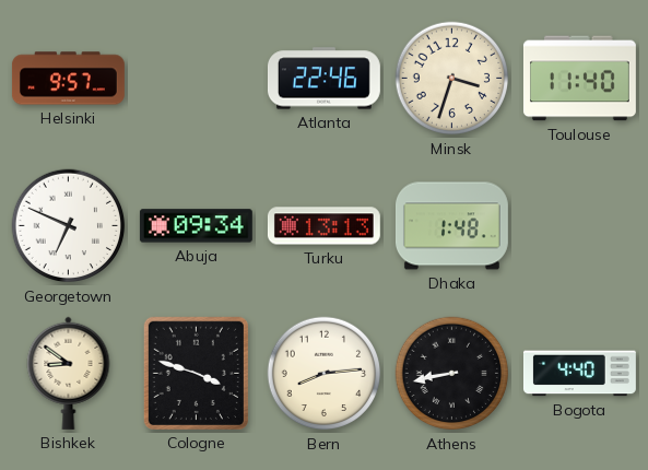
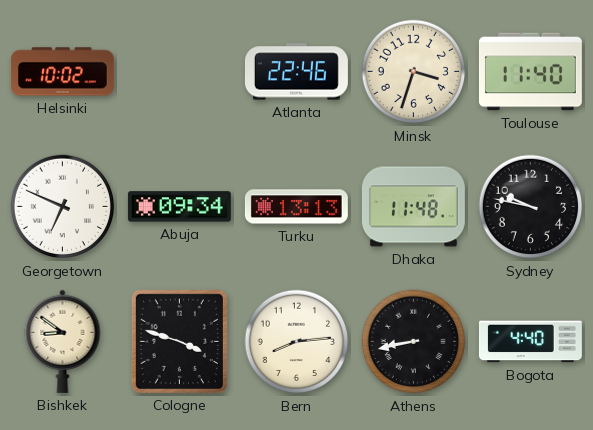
Helsinki: 9:57 -> 10:02
Dhaka: 1:48 -> 11:48
Sydney: none -> 9:47
